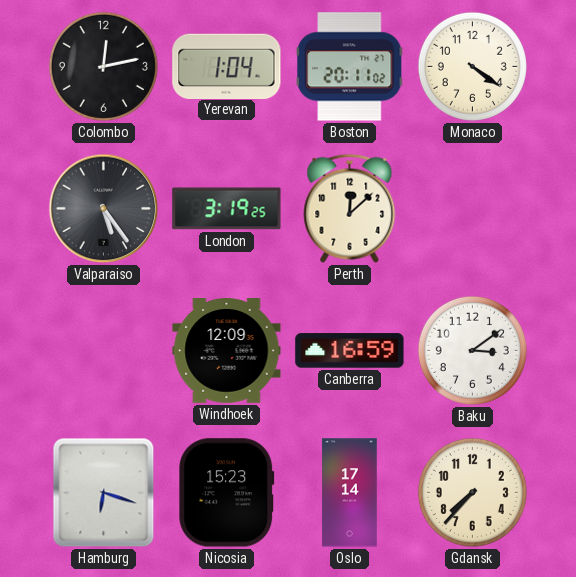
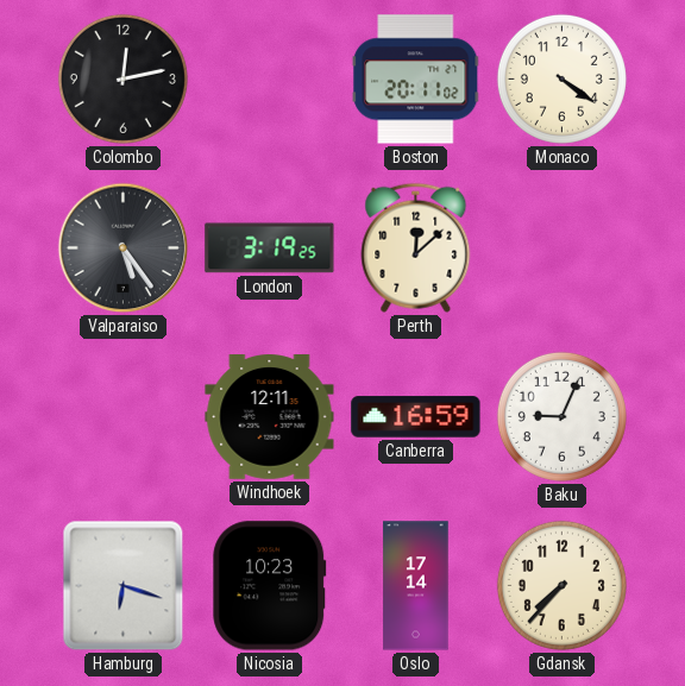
Yerevan: 1:04 -> none
Windhoek: 12:09 -> 12:11
Baku: 3:09 -> 9:04
Nicosia: 15:23 -> 10:23
